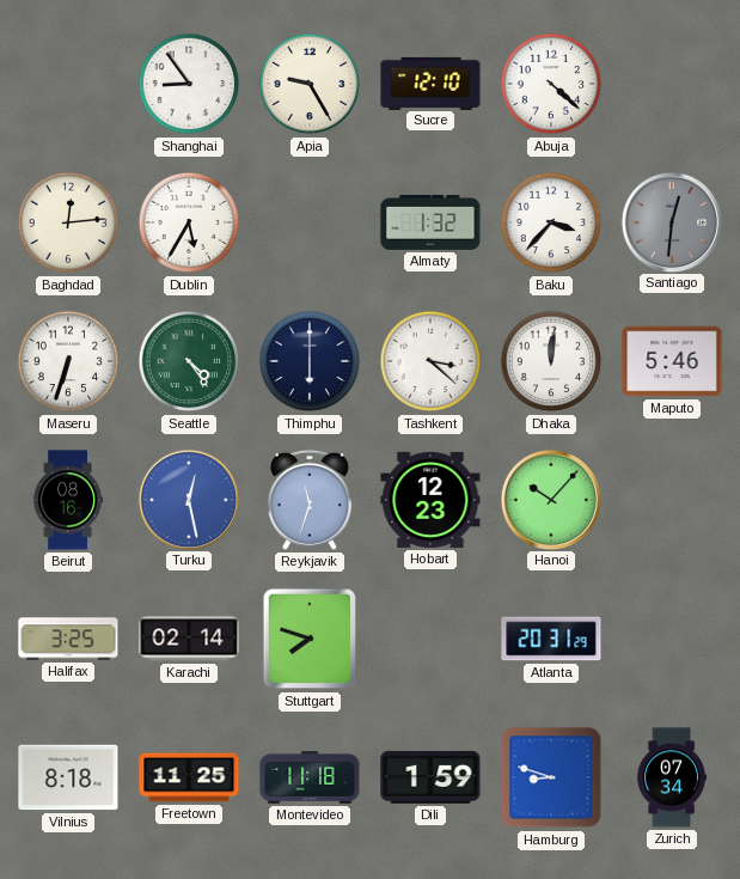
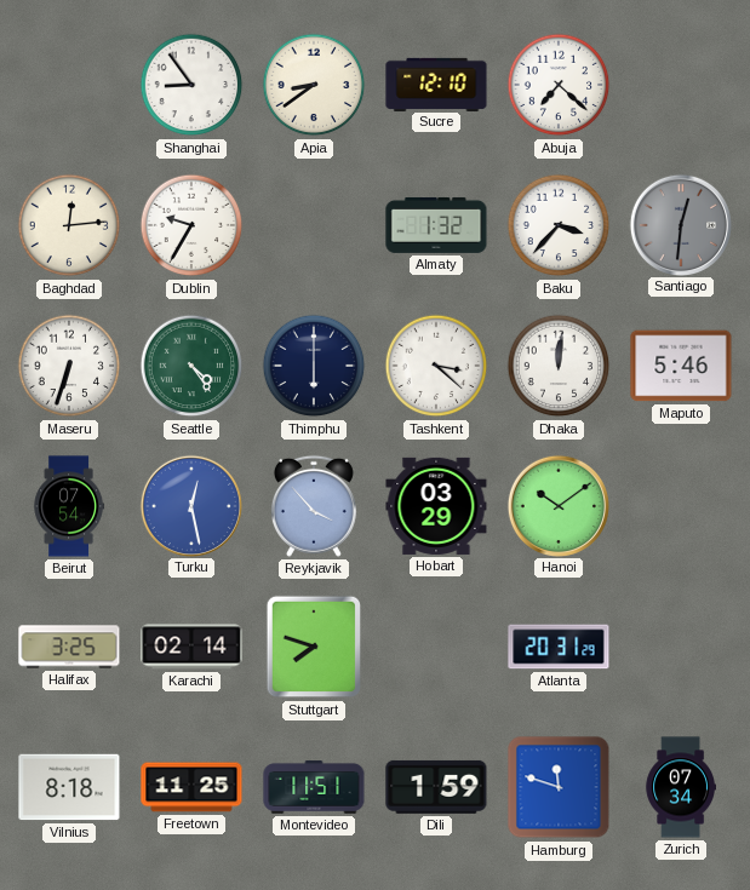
Apia: 9:25 -> 8:39
Abuja: 4:22 -> 7:22
Dublin: 5:35 -> 9:35
Beirut: 08:16 -> 07:54
Reykjavik: 11:33 -> 3:53
Hobart: 12:23 -> 03:29
Hanoi: 10:07 -> 10:09
Montevideo: 11:18 -> 11:51
Hamburg: 8:48 -> 11:48
